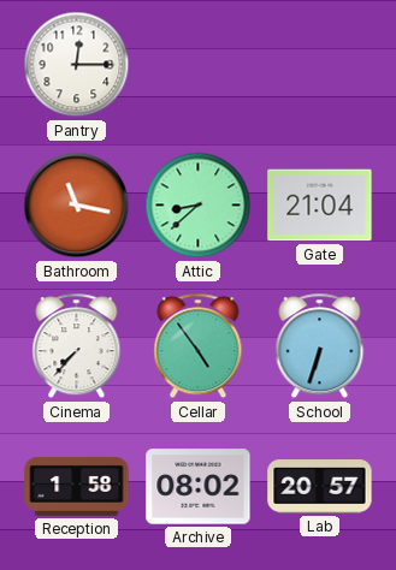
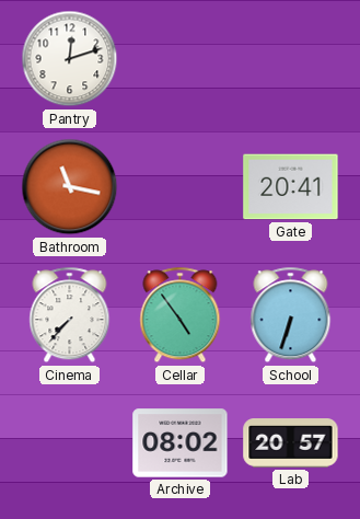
Pantry: 12:15 -> 12:12
Attic: 8:38 -> none
Gate: 21:04 -> 20:41
Reception: 1:58 -> none
